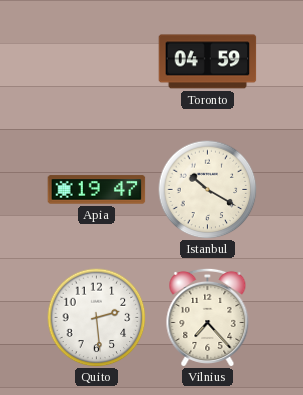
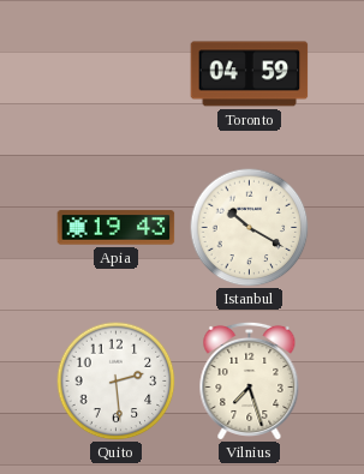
Apia: 19:47 -> 19:43
Vilnius: 7:23 -> 7:27
